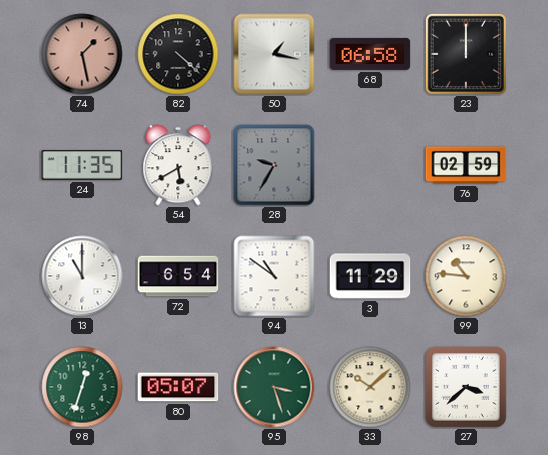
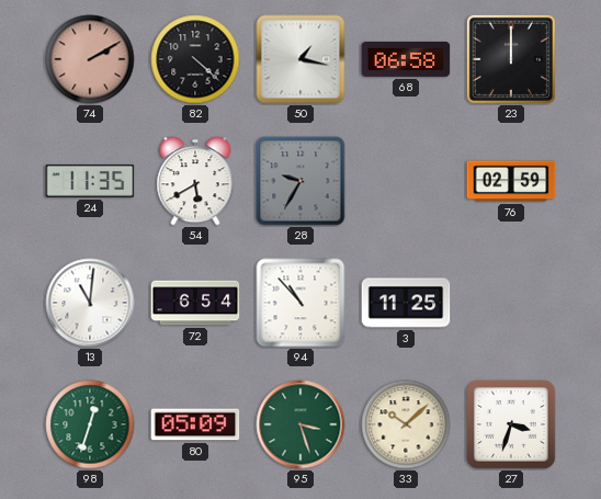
74: 1:28 -> 2:10
13: 11:00 -> 11:01
94: 10:51 -> 10:53
3: 11:29 -> 11:25
99: 10:46 -> none
80: 05:07 -> 05:09
27: 3:38 -> 3:33
